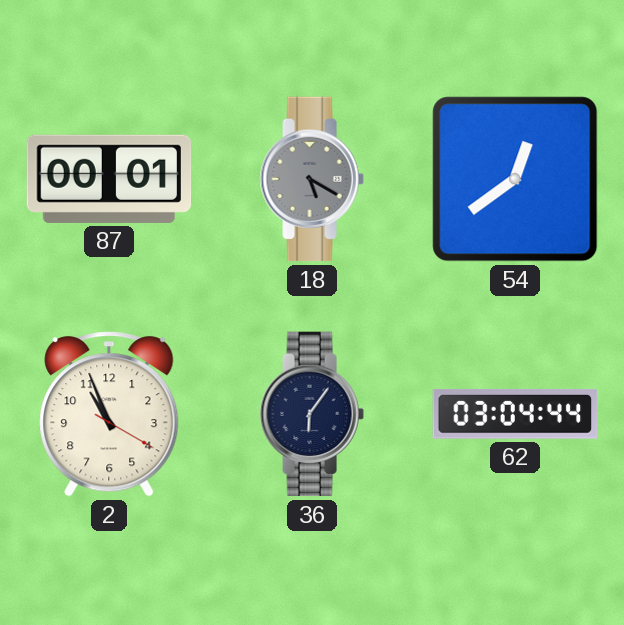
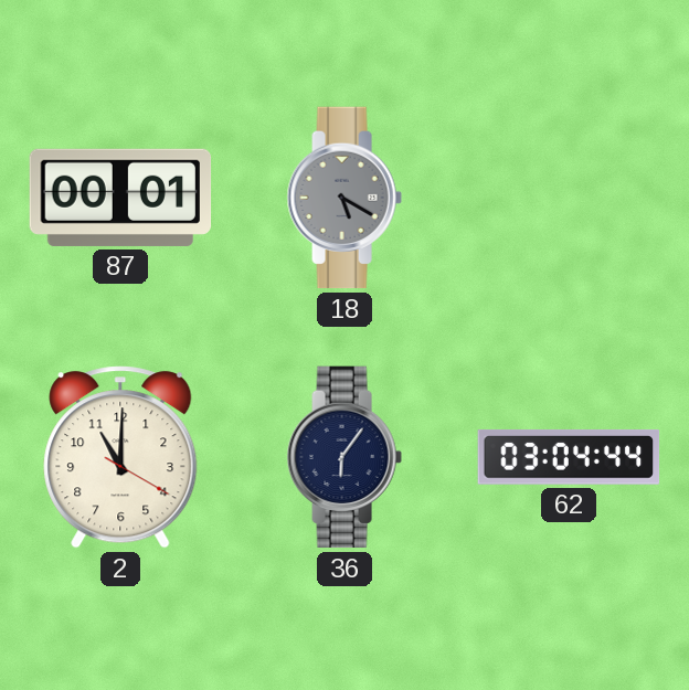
54: 12:39 -> none
2: 10:56 -> 11:00
